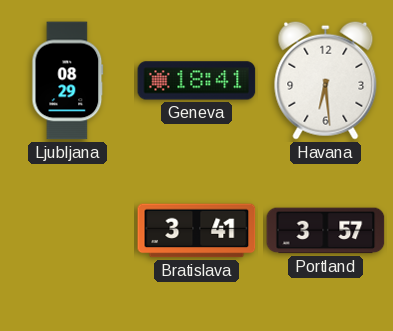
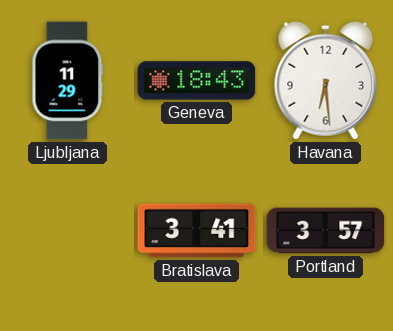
Ljubljana: 08:29 -> 11:29
Geneva: 18:41 -> 18:43
